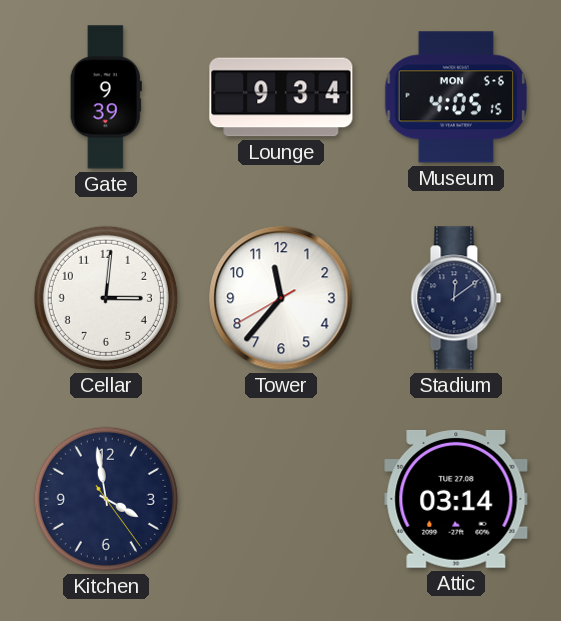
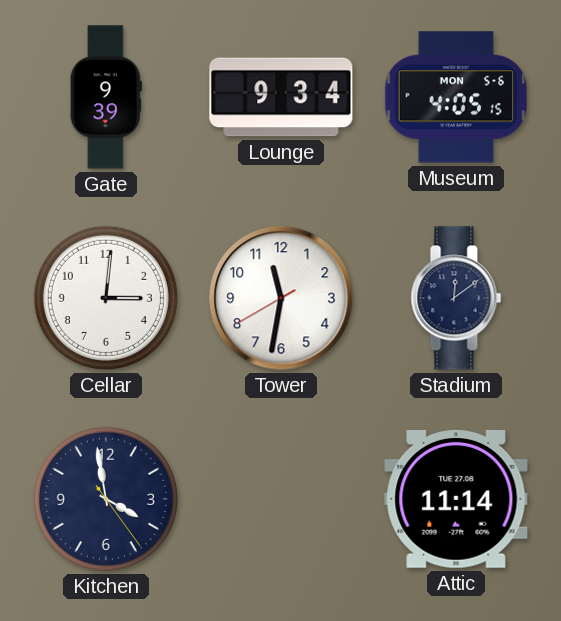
Tower: 11:36 -> 11:31
Attic: 03:14 -> 11:14
